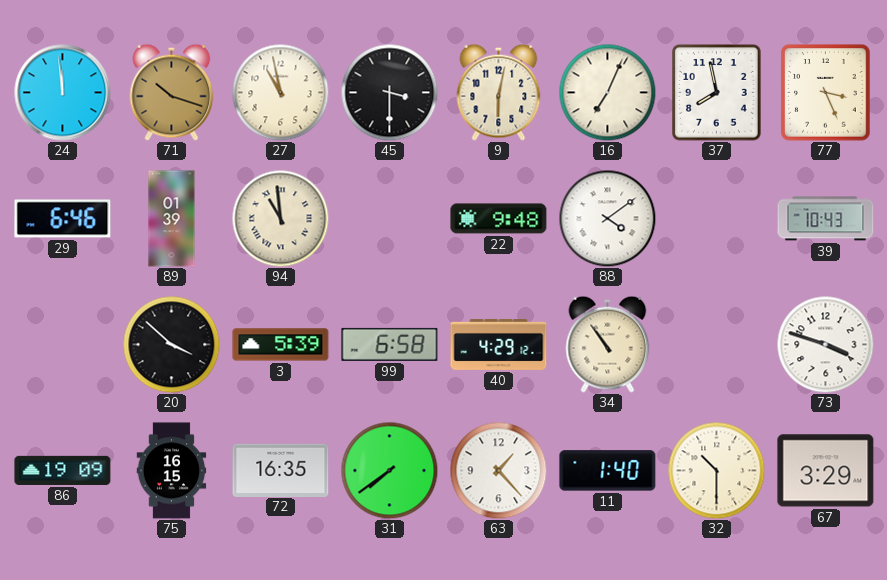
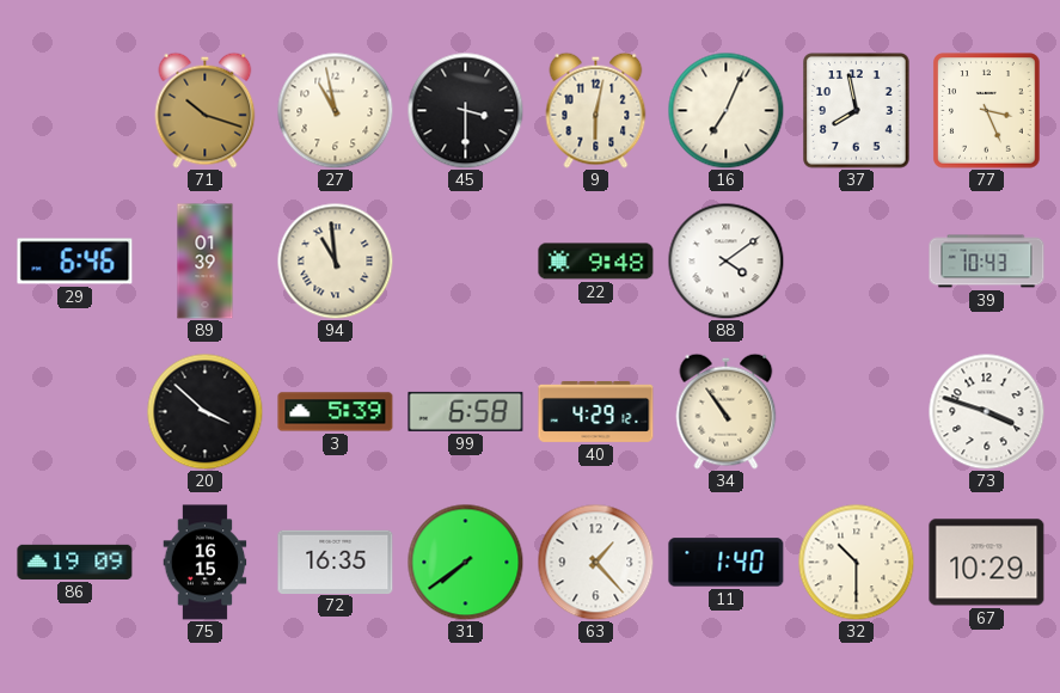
24: 11:59 -> none
67: 3:29 -> 10:29
